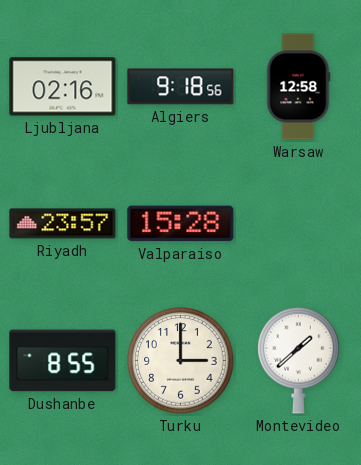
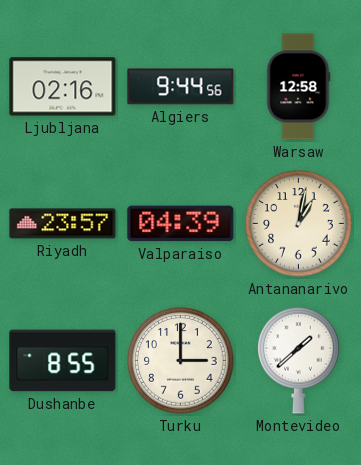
Algiers: 9:18 -> 9:44
Valparaiso: 15:28 -> 04:39
Antananarivo: none -> 1:02
